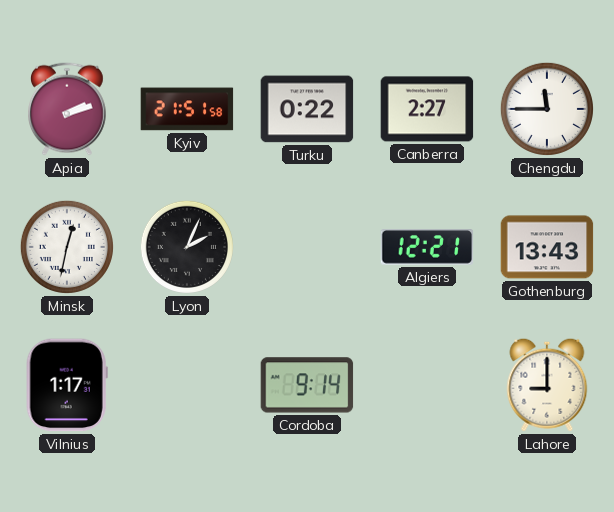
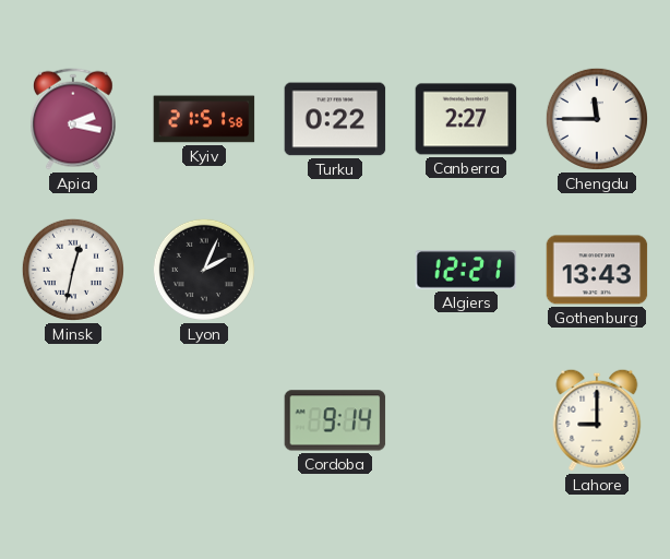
Apia: 2:12 -> 2:17
Vilnius: 1:17 -> none
